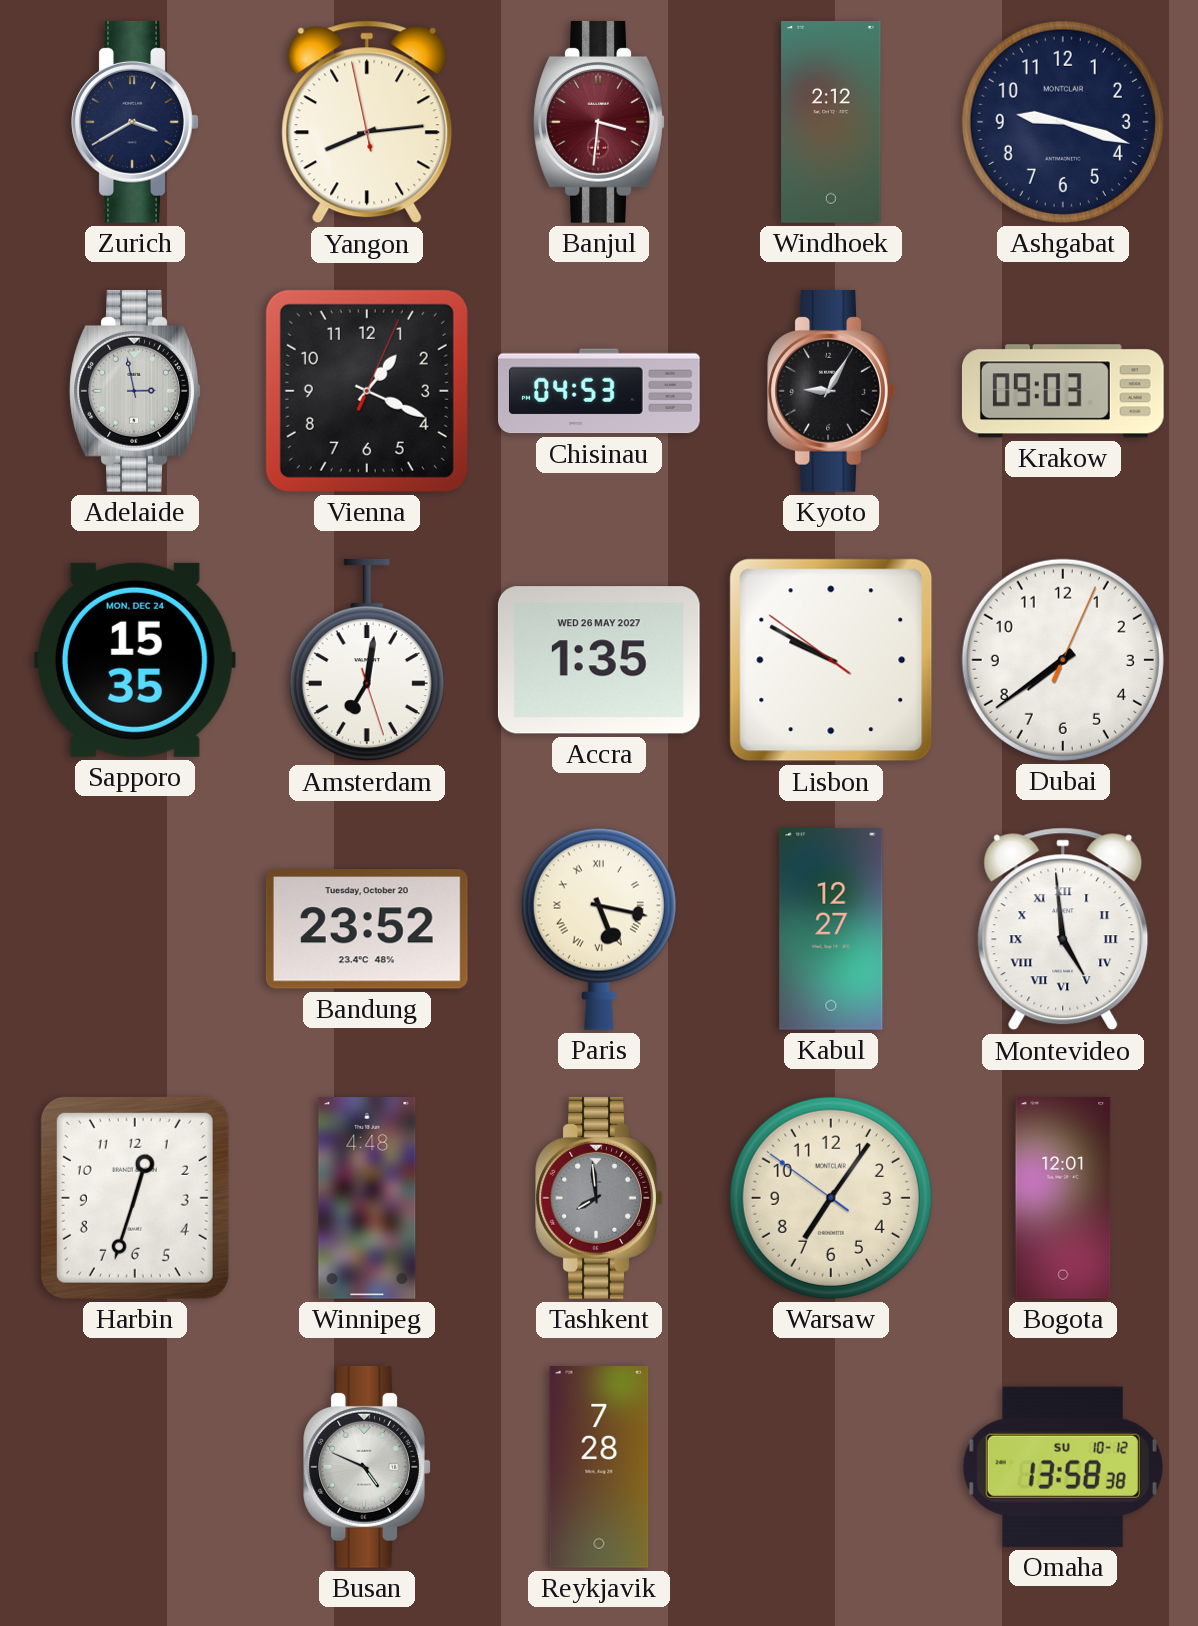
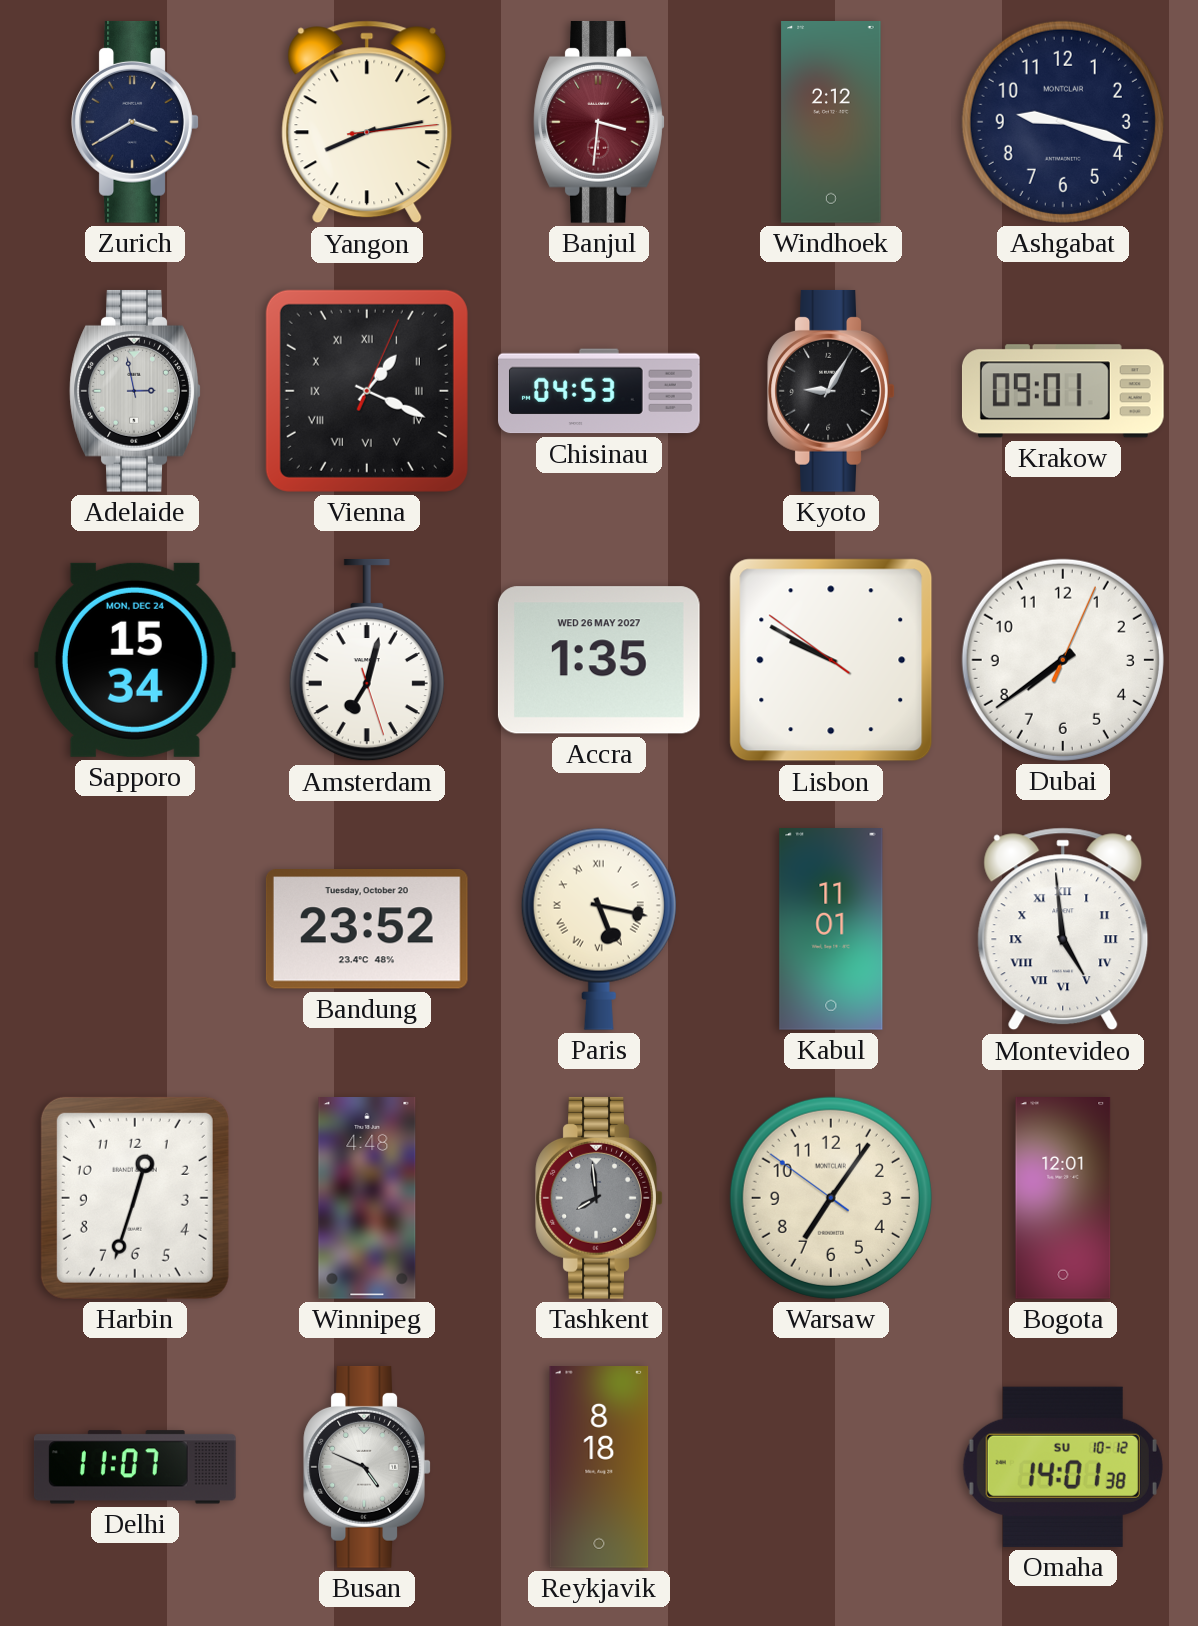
Yangon: 8:13:58 -> 8:13:14
Vienna numerals: Arabic -> Roman
Krakow: 09:03 -> 09:01
Sapporo: 15:35 -> 15:34
Amsterdam: 7:01 -> 7:02
Kabul: 12:27 -> 11:01
Delhi: none -> 11:07
Reykjavik: 7:28 -> 8:18
Omaha: 13:58 -> 14:01
